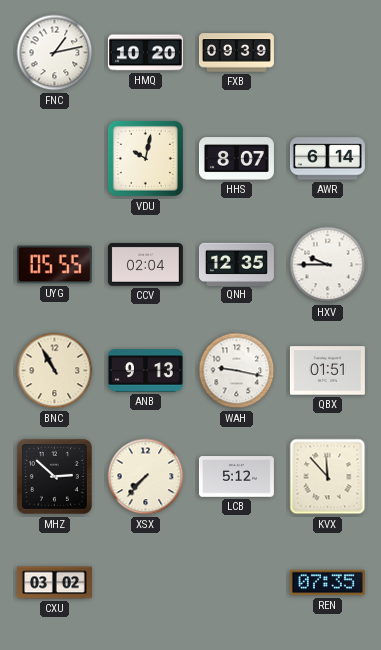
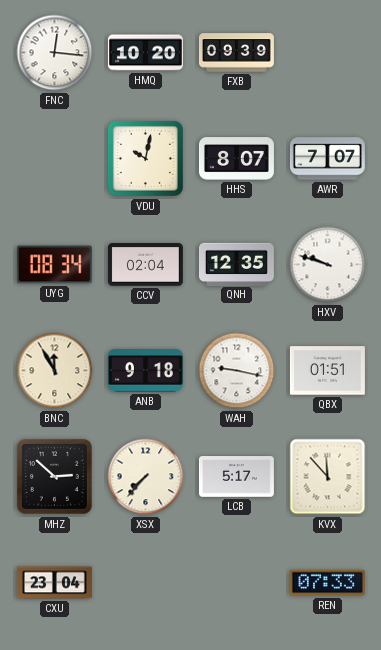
FNC: 1:13 -> 12:16
AWR: 6:14 -> 7:07
UYG: 05:55 -> 08:34
HXV: 9:45 -> 9:48
BNC: 10:55 -> 11:55
ANB: 9:13 -> 9:18
LCB: 5:12 -> 5:17
CXU: 03:02 -> 23:04
REN: 07:35 -> 07:33
